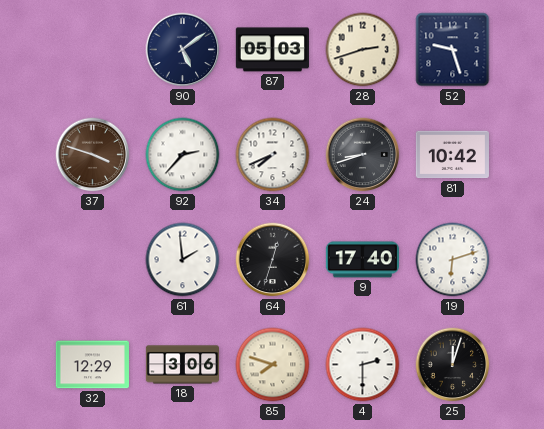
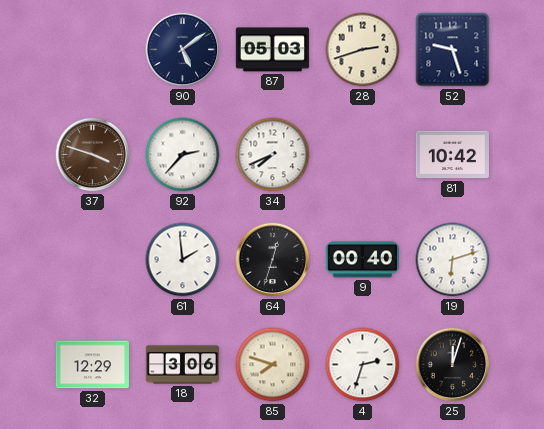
24: 8:42 -> none
9: 17:40 -> 00:40
4: 2:30 -> 2:33
